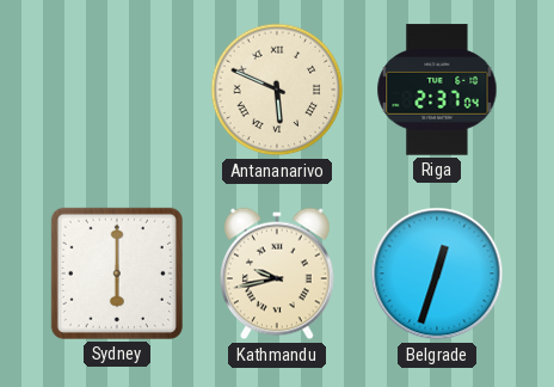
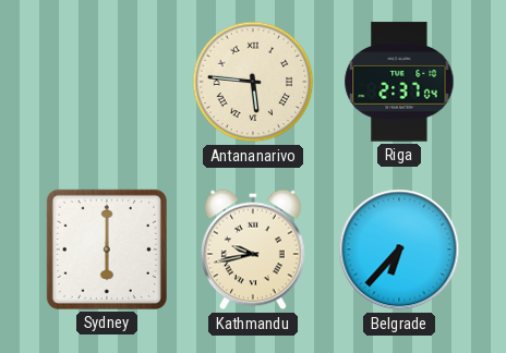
Antananarivo: 5:49 -> 5:46
Belgrade: 12:33 -> 6:37
